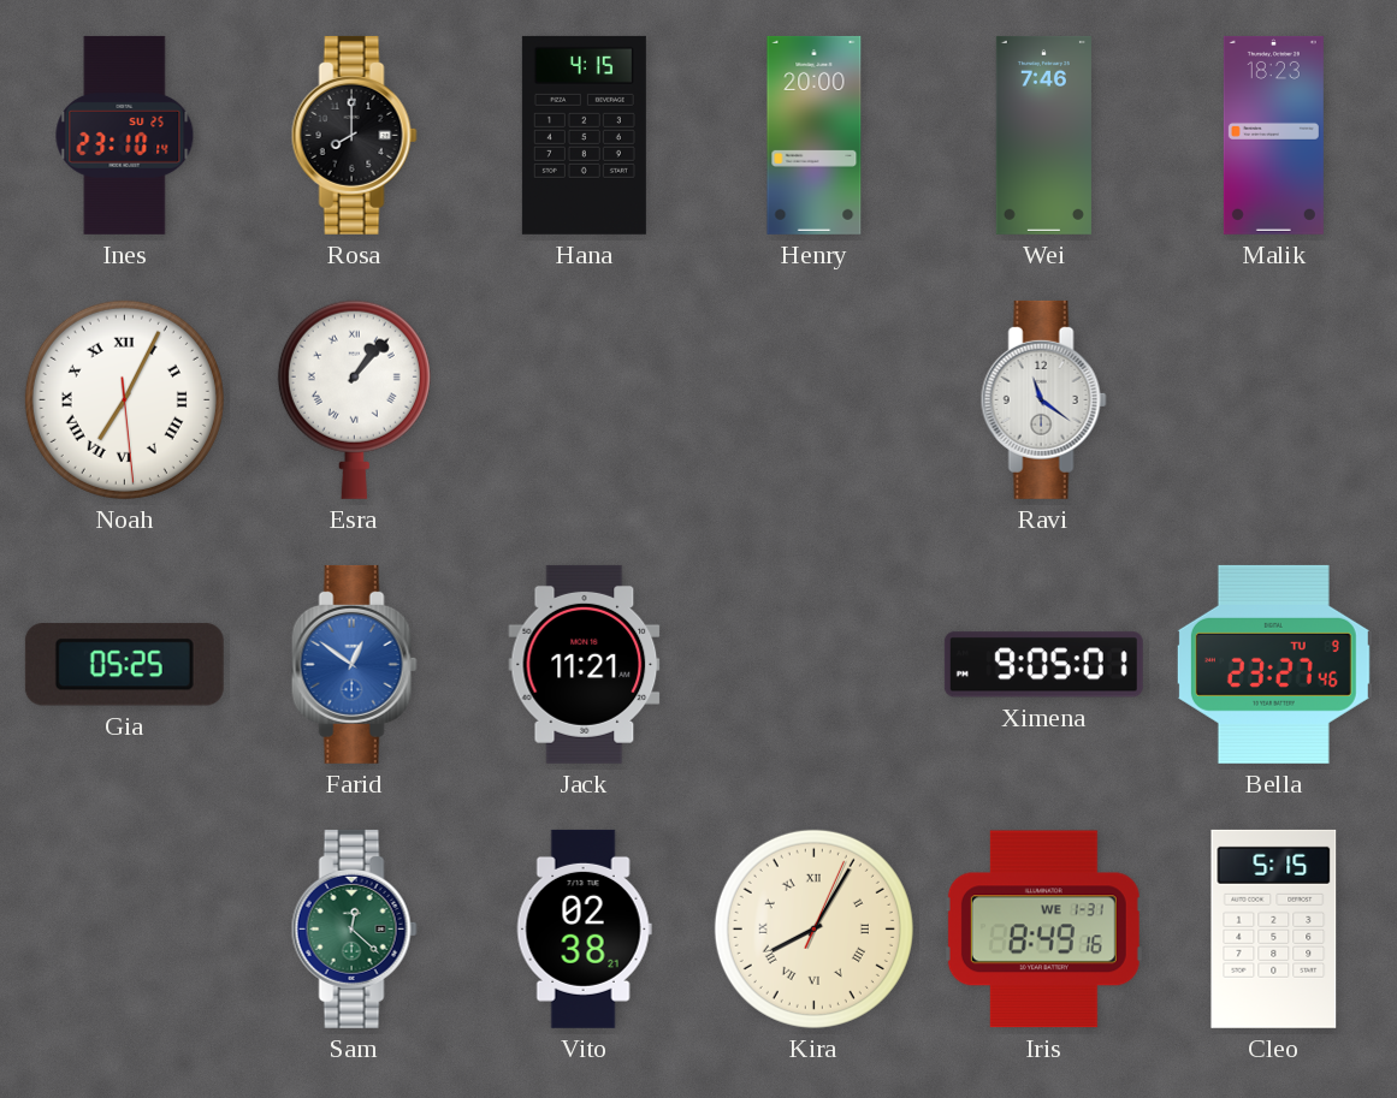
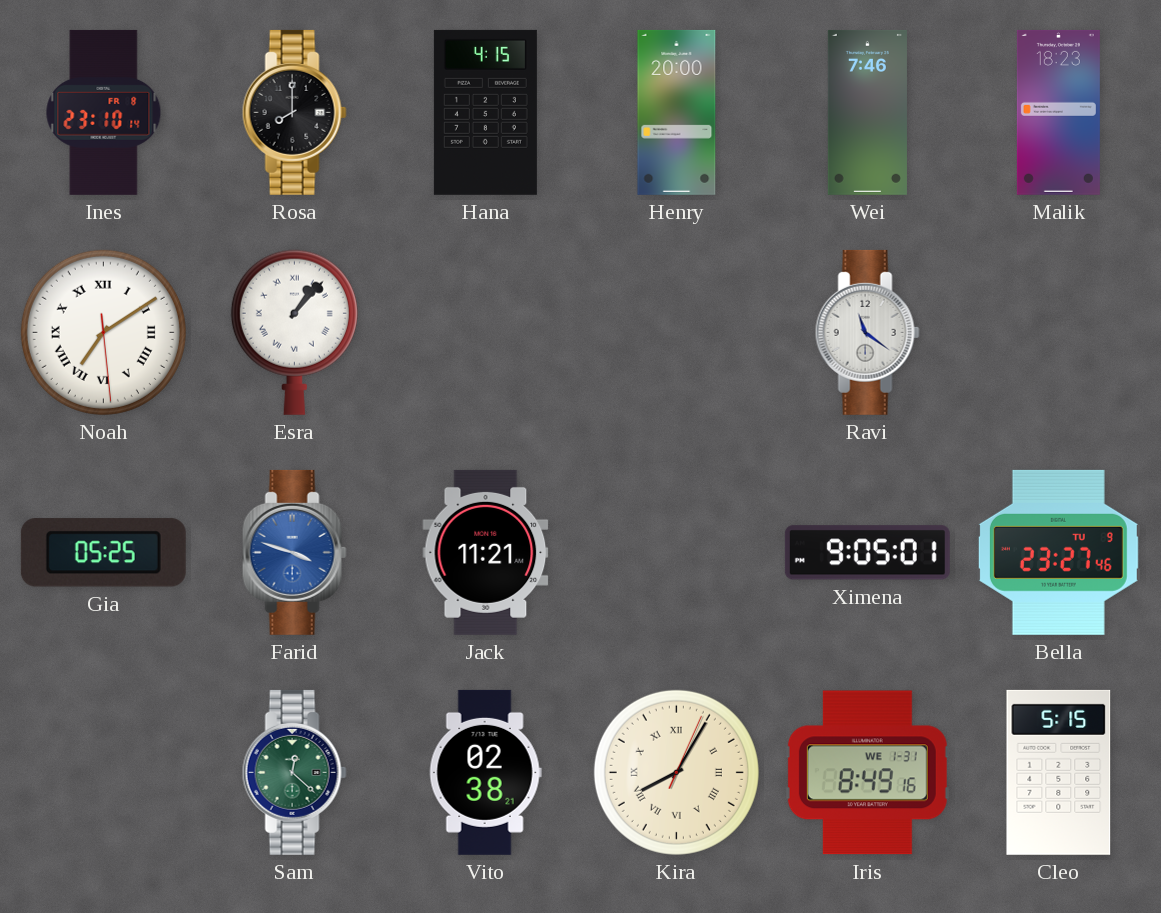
Ines date: SU 25 -> FR 8
Noah: 7:04 -> 7:09
Farid: 12:51 -> 3:48
